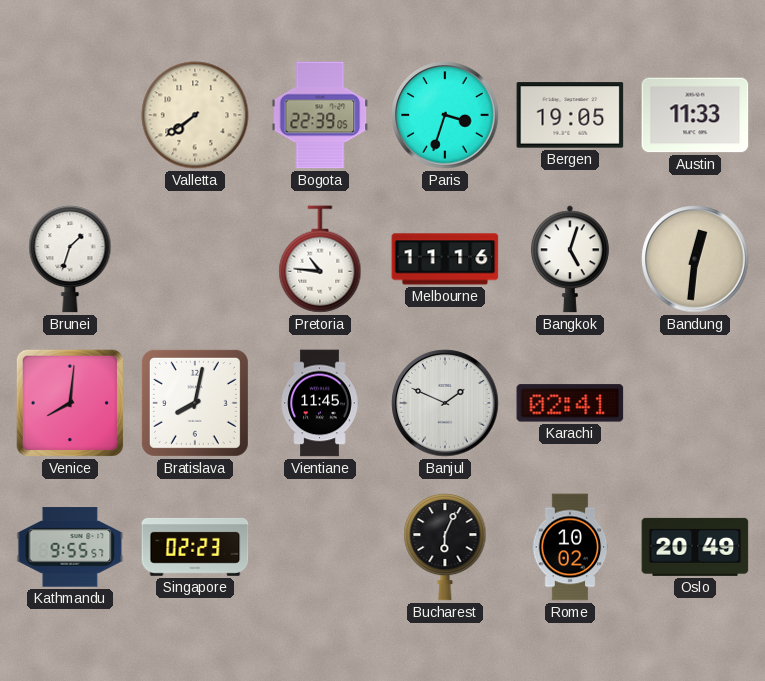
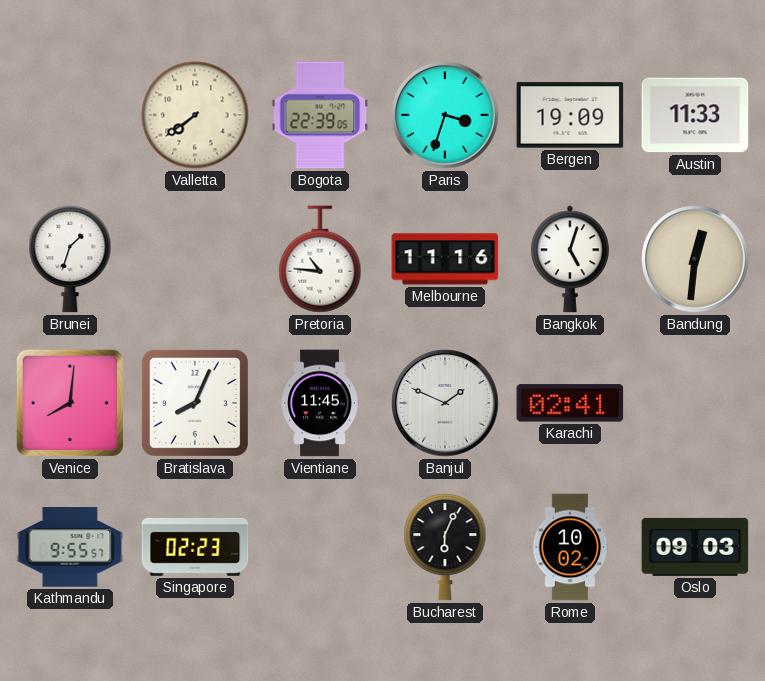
Bergen: 19:05 -> 19:09
Bratislava: 8:02 -> 8:04
Oslo: 20:49 -> 09:03
